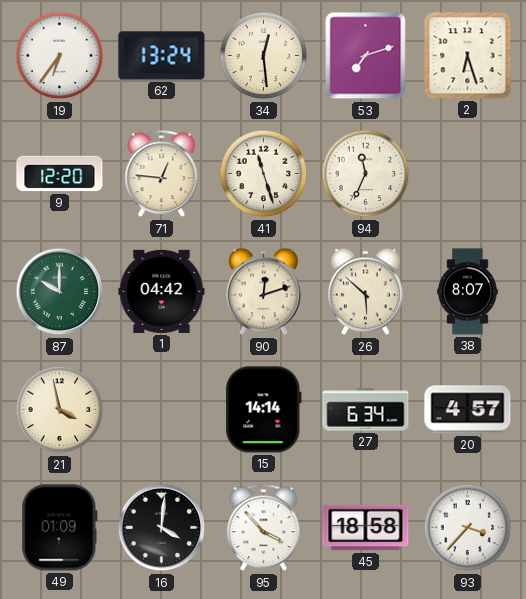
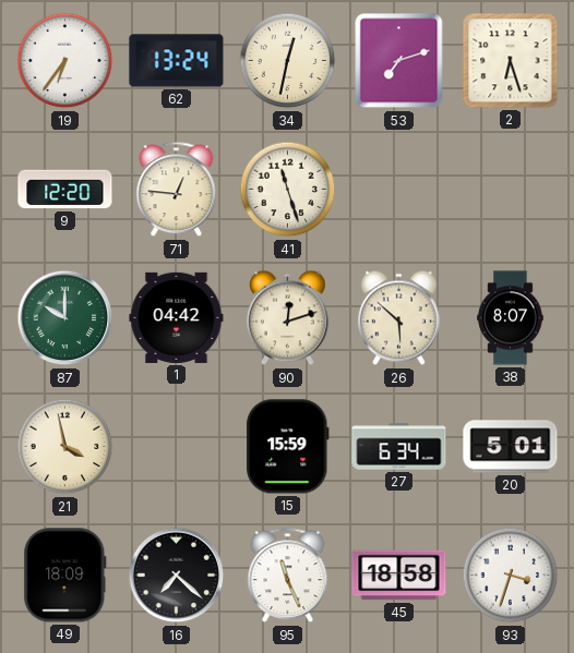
34: 12:29 -> 12:32
94: 11:34 -> none
15: 14:14 -> 15:59
20: 4:57 -> 5:01
49: 01:09 -> 18:09
16: 4:01 -> 7:22
95: 3:53 -> 11:26
93: 3:37 -> 3:33
